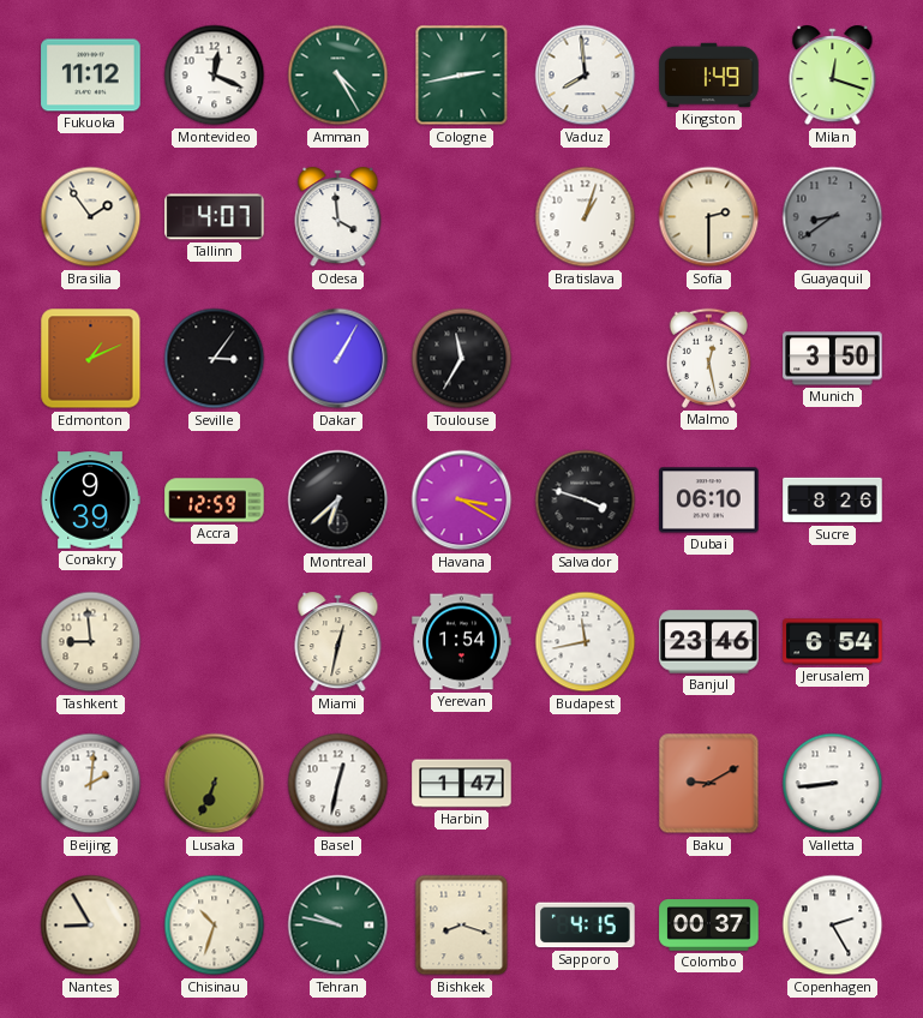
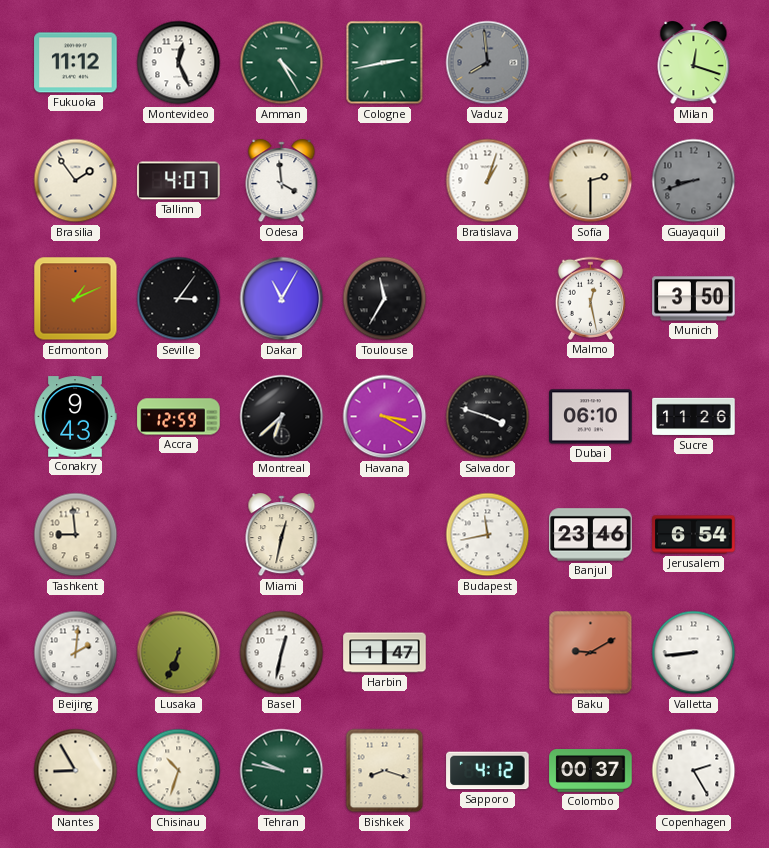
Montevideo: 12:19 -> 12:26
Vaduz dial: white -> grey
Kingston: 1:49 -> none
Guayaquil: 8:39 -> 8:42
Dakar: 1:05 -> 11:05
Conakry: 9:39 -> 9:43
Sucre: 8:26 -> 11:26
Yerevan: 1:54 -> none
Sapporo: 4:15 -> 4:12
